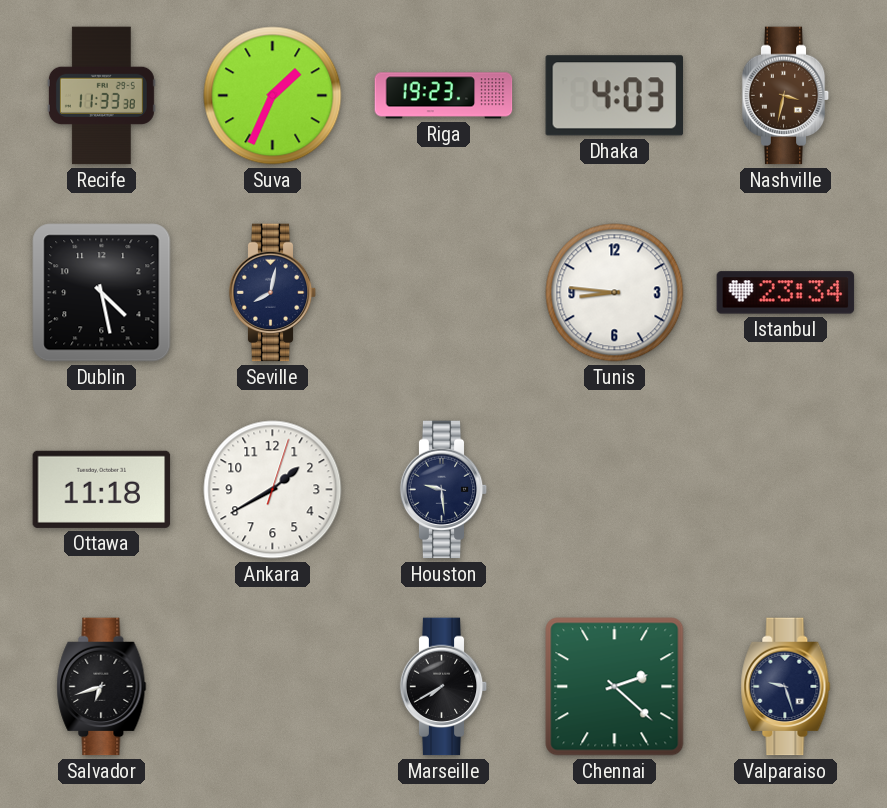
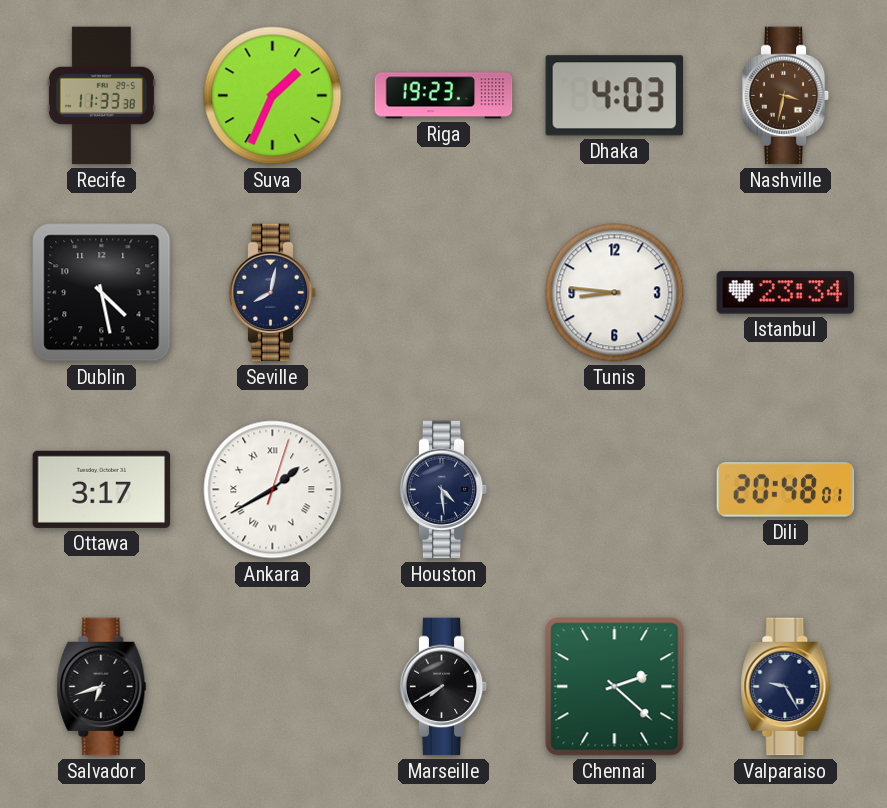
Ottawa: 11:18 -> 3:17
Ankara numerals: Arabic -> Roman
Houston: 9:29 -> 4:29
Dili: none -> 20:48
Valparaiso: 9:27 -> 9:25
